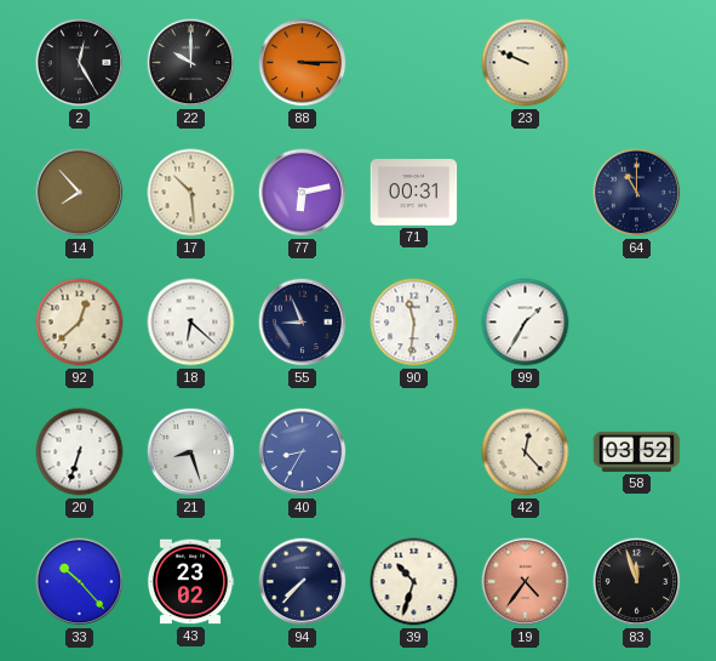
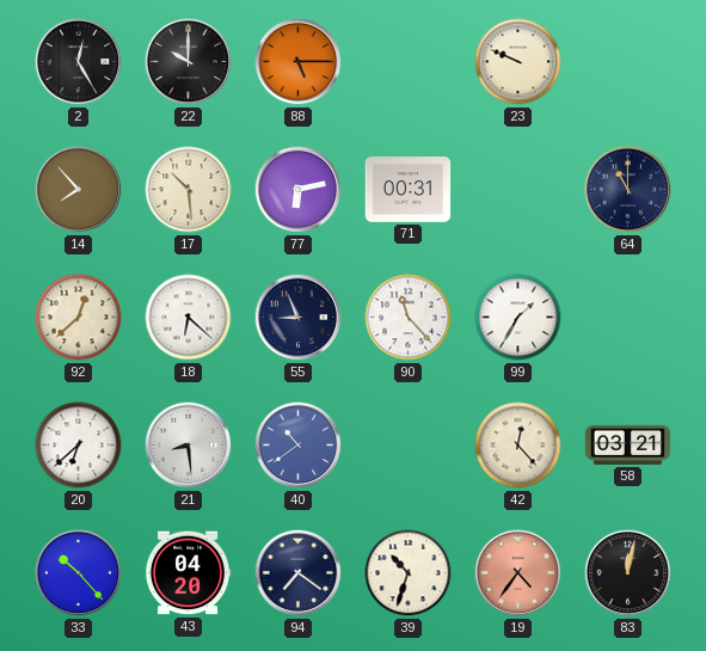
88: 3:15 -> 5:15
90: 11:31 -> 11:23
20: 6:33 -> 6:38
21: 8:27 -> 8:29
40: 8:35 -> 10:39
58: 03:52 -> 03:21
43: 23:02 -> 04:20
94: 7:37 -> 7:21
83: 11:57 -> 12:02
